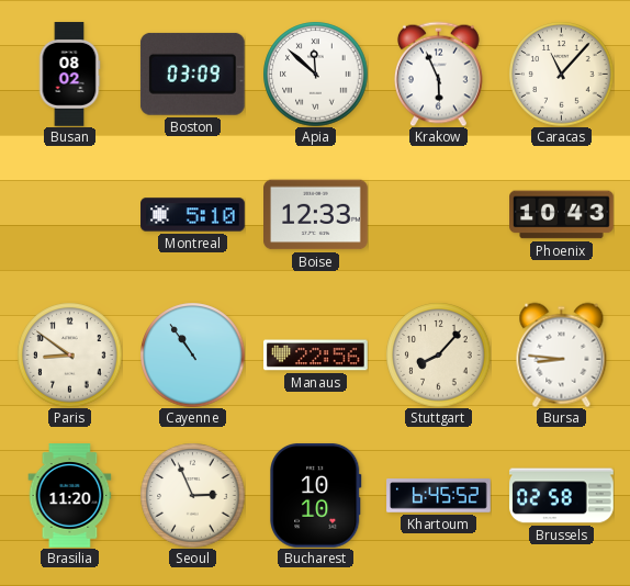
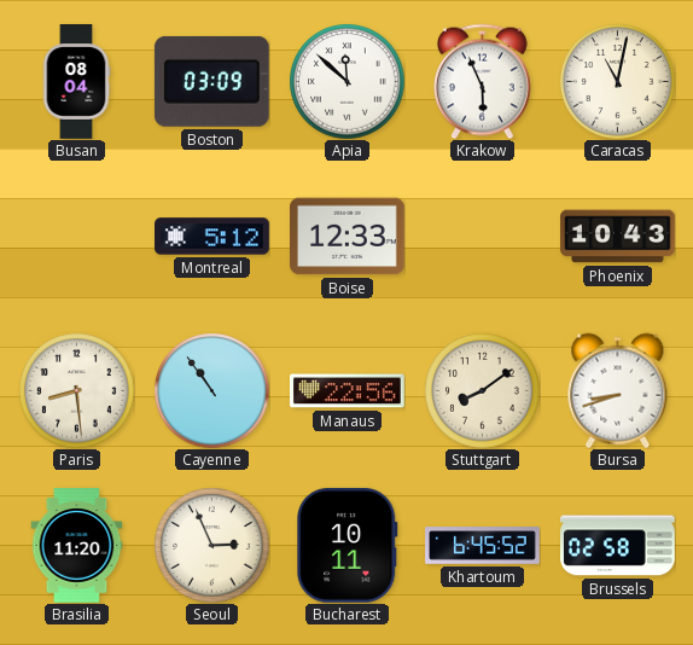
Busan: 08:02 -> 08:04
Caracas: 11:07 -> 11:02
Montreal: 5:10 -> 5:12
Paris: 8:51 -> 8:29
Stuttgart: 8:07 -> 8:09
Bursa: 8:46 -> 8:42
Bucharest: 10:10 -> 10:11
